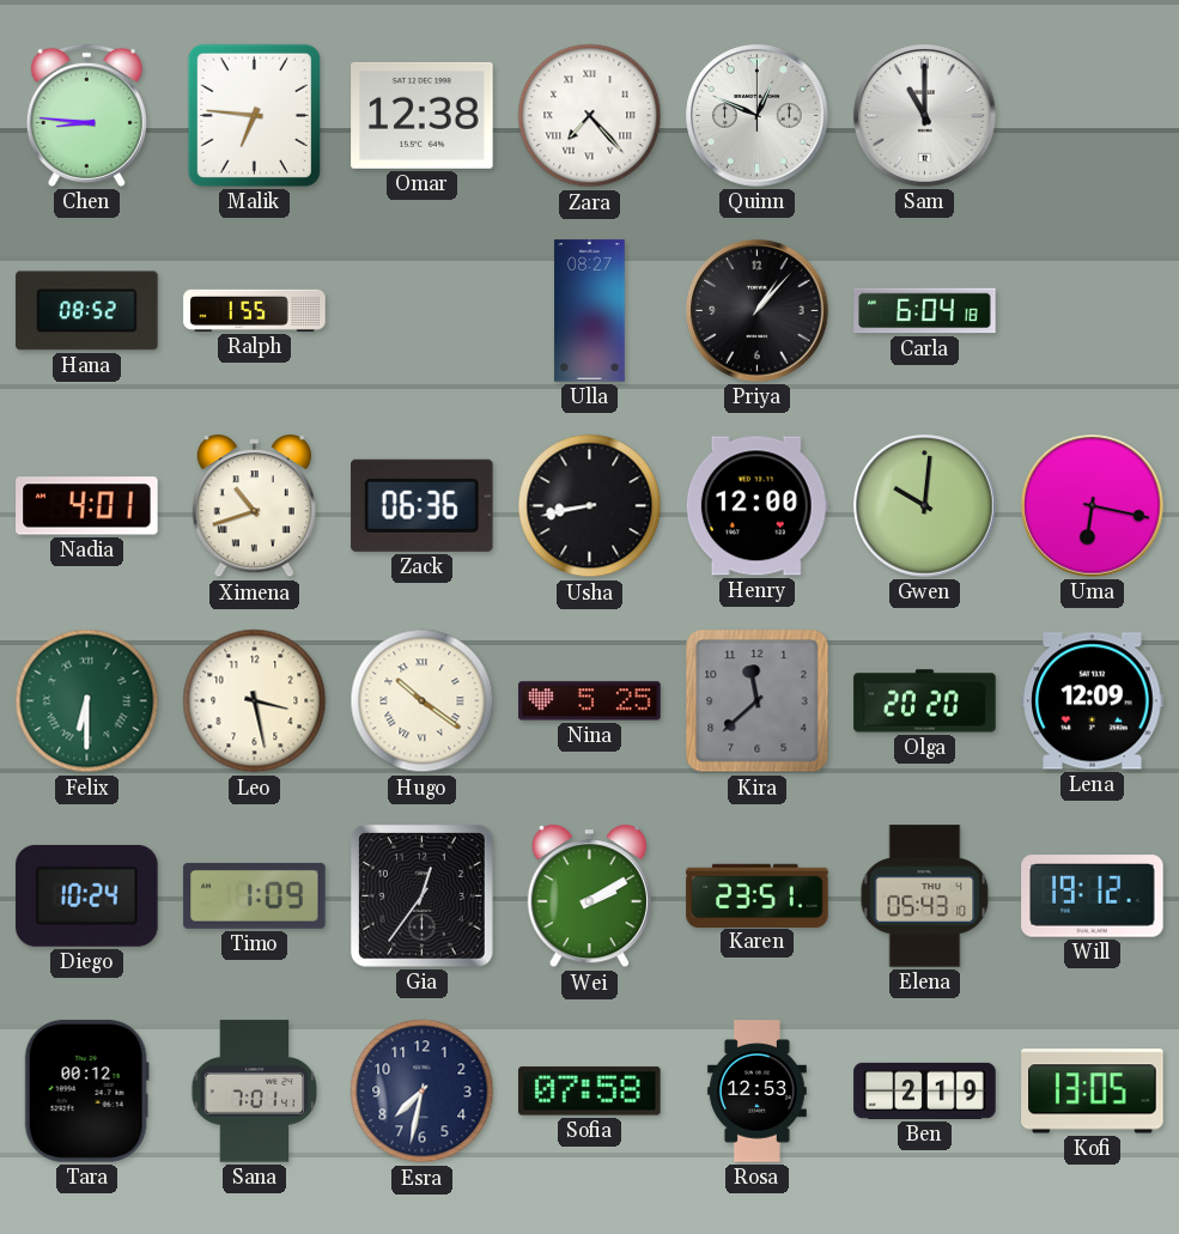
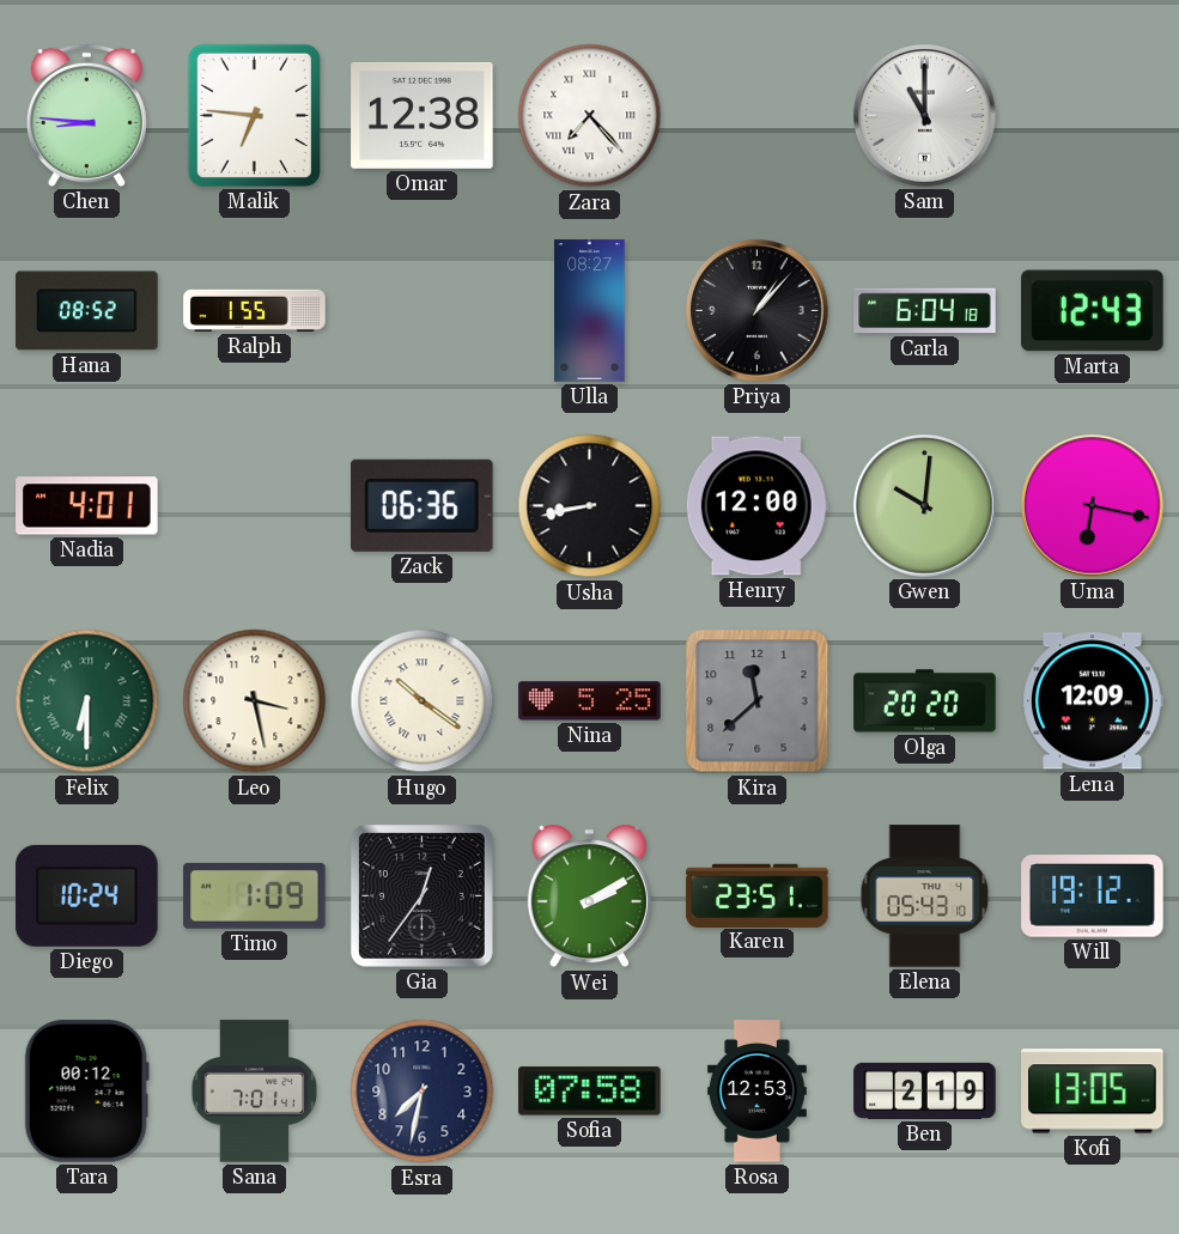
Quinn: 12:49 -> none
Marta: none -> 12:43
Ximena: 10:42 -> none
